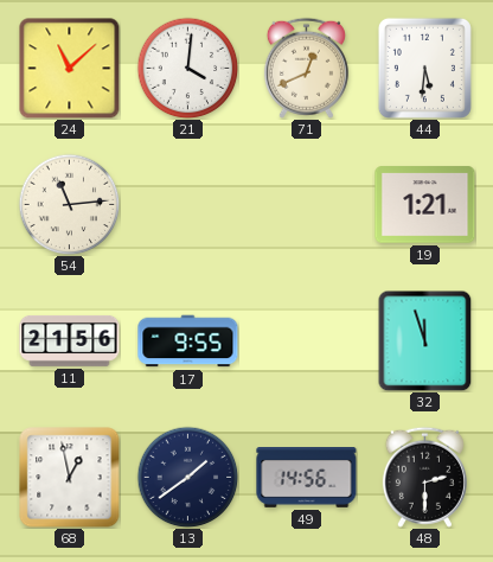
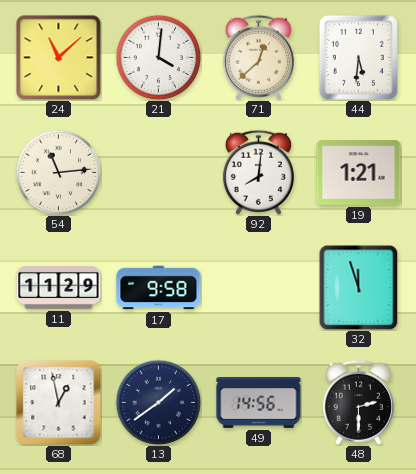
71: 12:41 -> 12:38
92: none -> 8:01
11: 21:56 -> 11:29
17: 9:55 -> 9:58
